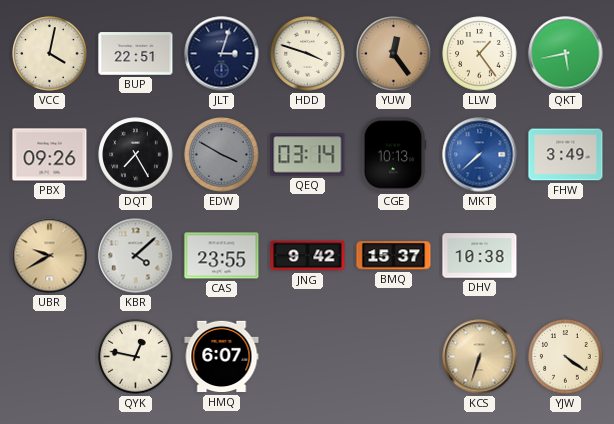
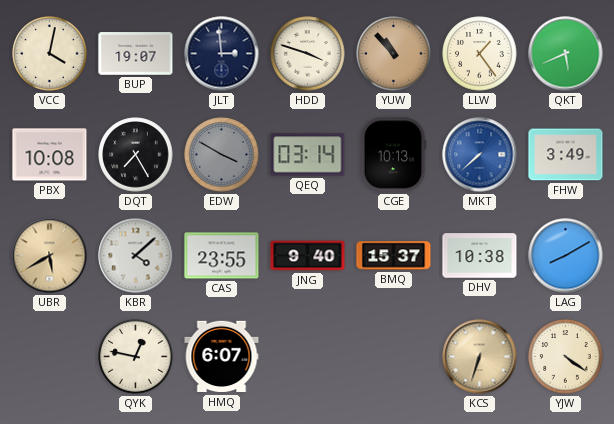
BUP: 22:51 -> 19:07
JLT: 3:03 -> 2:59
YUW: 12:24 -> 10:53
QKT: 5:43 -> 5:41
PBX: 09:26 -> 10:08
UBR: 9:40 -> 5:40
JNG: 9:42 -> 9:40
LAG: none -> 8:10
